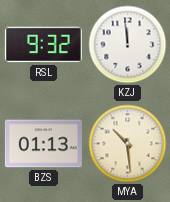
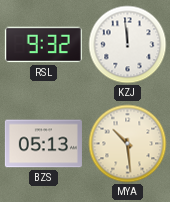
BZS: 01:13 -> 05:13
